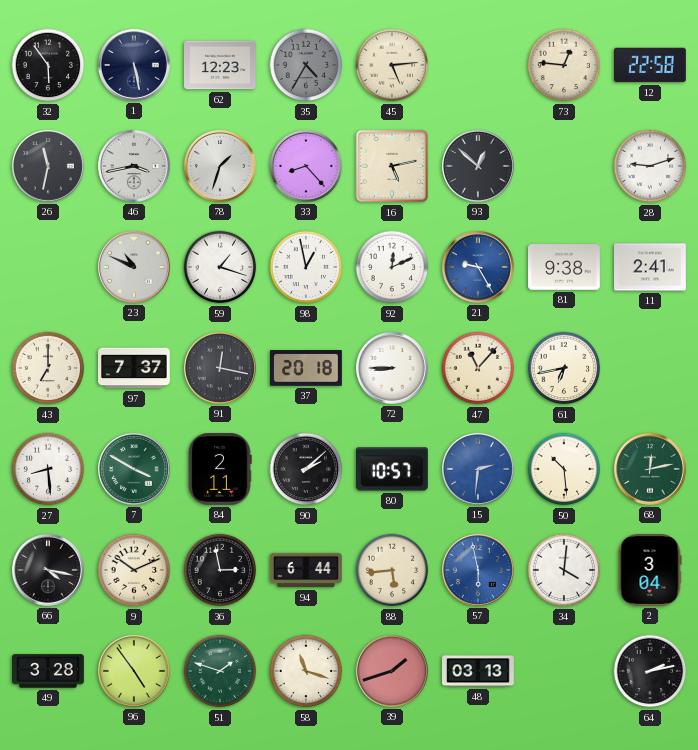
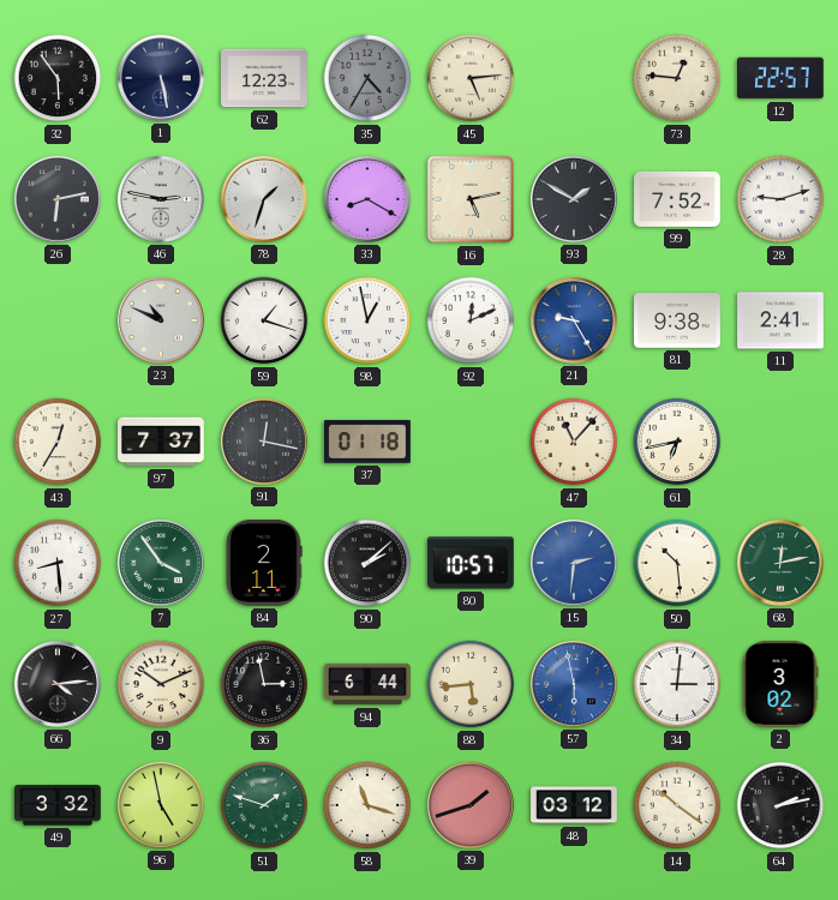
12: 22:58 -> 22:57
26: 11:32 -> 6:13
46: 3:43 -> 2:47
33: 8:23 -> 8:20
93: 12:52 -> 1:50
99: none -> 7:52
43: 7:00 -> 12:35
37: 20:18 -> 01:18
72: 8:45 -> none
7: 3:50 -> 3:54
66: 4:17 -> 4:14
34: 4:01 -> 3:01
2: 3:04 -> 3:02
49: 3:28 -> 3:32
96: 4:54 -> 4:58
48: 03:13 -> 03:12
14: none -> 10:21
